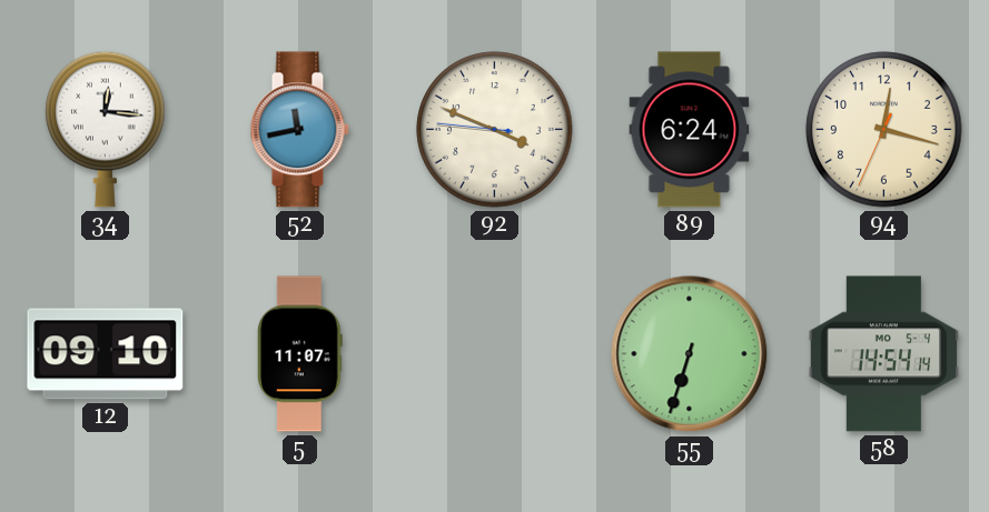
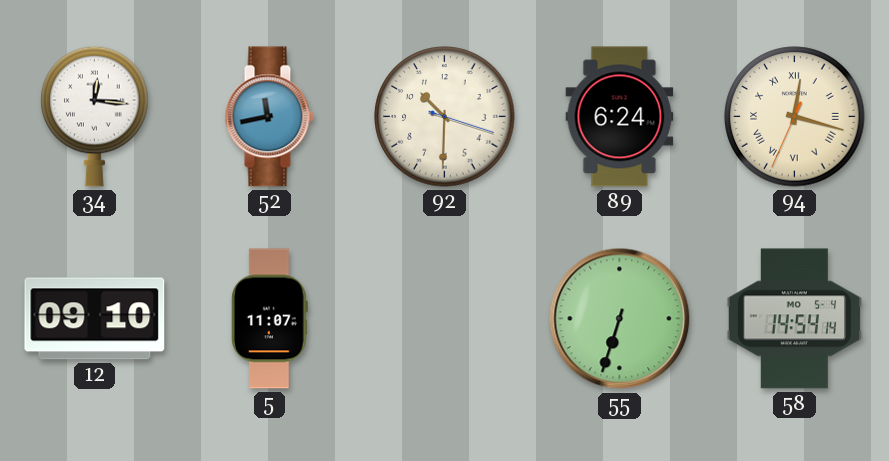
92: 3:48 -> 10:30
94 numerals: Arabic -> Roman
